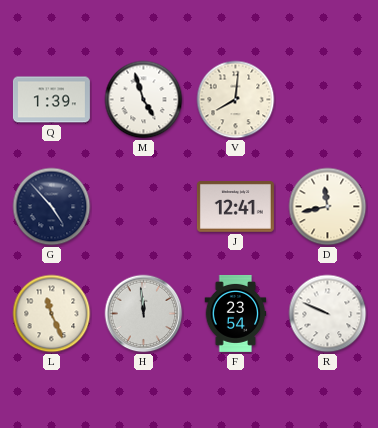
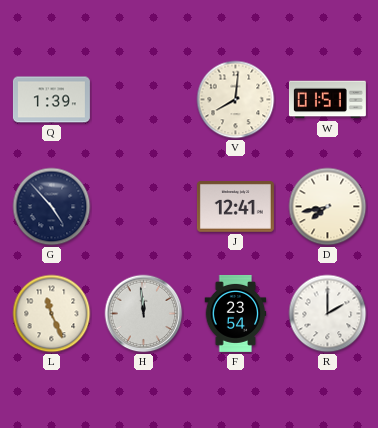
M: 4:57 -> none
W: none -> 01:51
D: 11:43 -> 7:43
R: 9:49 -> 2:00
